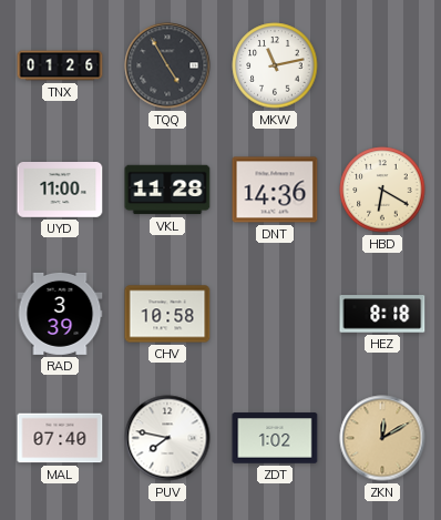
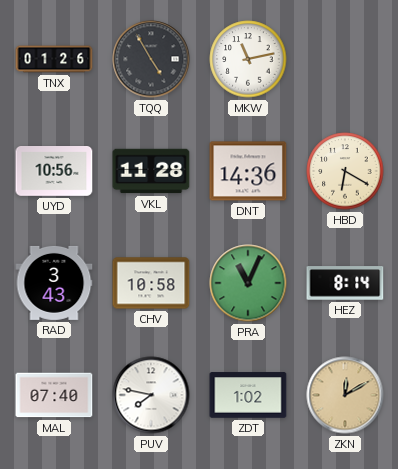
UYD: 11:00 -> 10:56
RAD: 3:39 -> 3:43
PRA: none -> 11:04
HEZ: 8:18 -> 8:14
